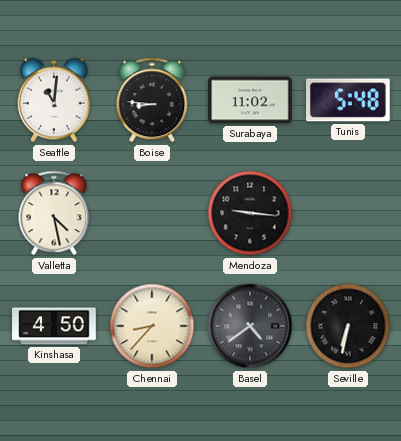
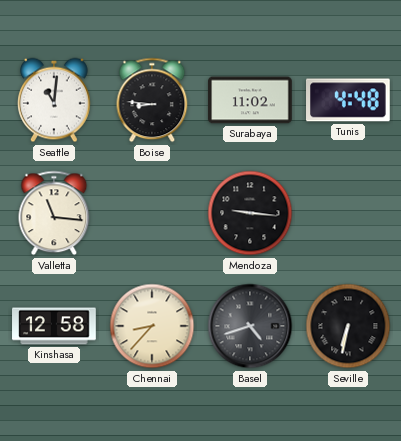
Tunis: 5:48 -> 4:48
Valletta: 4:28 -> 11:16
Kinshasa: 4:50 -> 12:58
Basel: 4:39 -> 4:42
